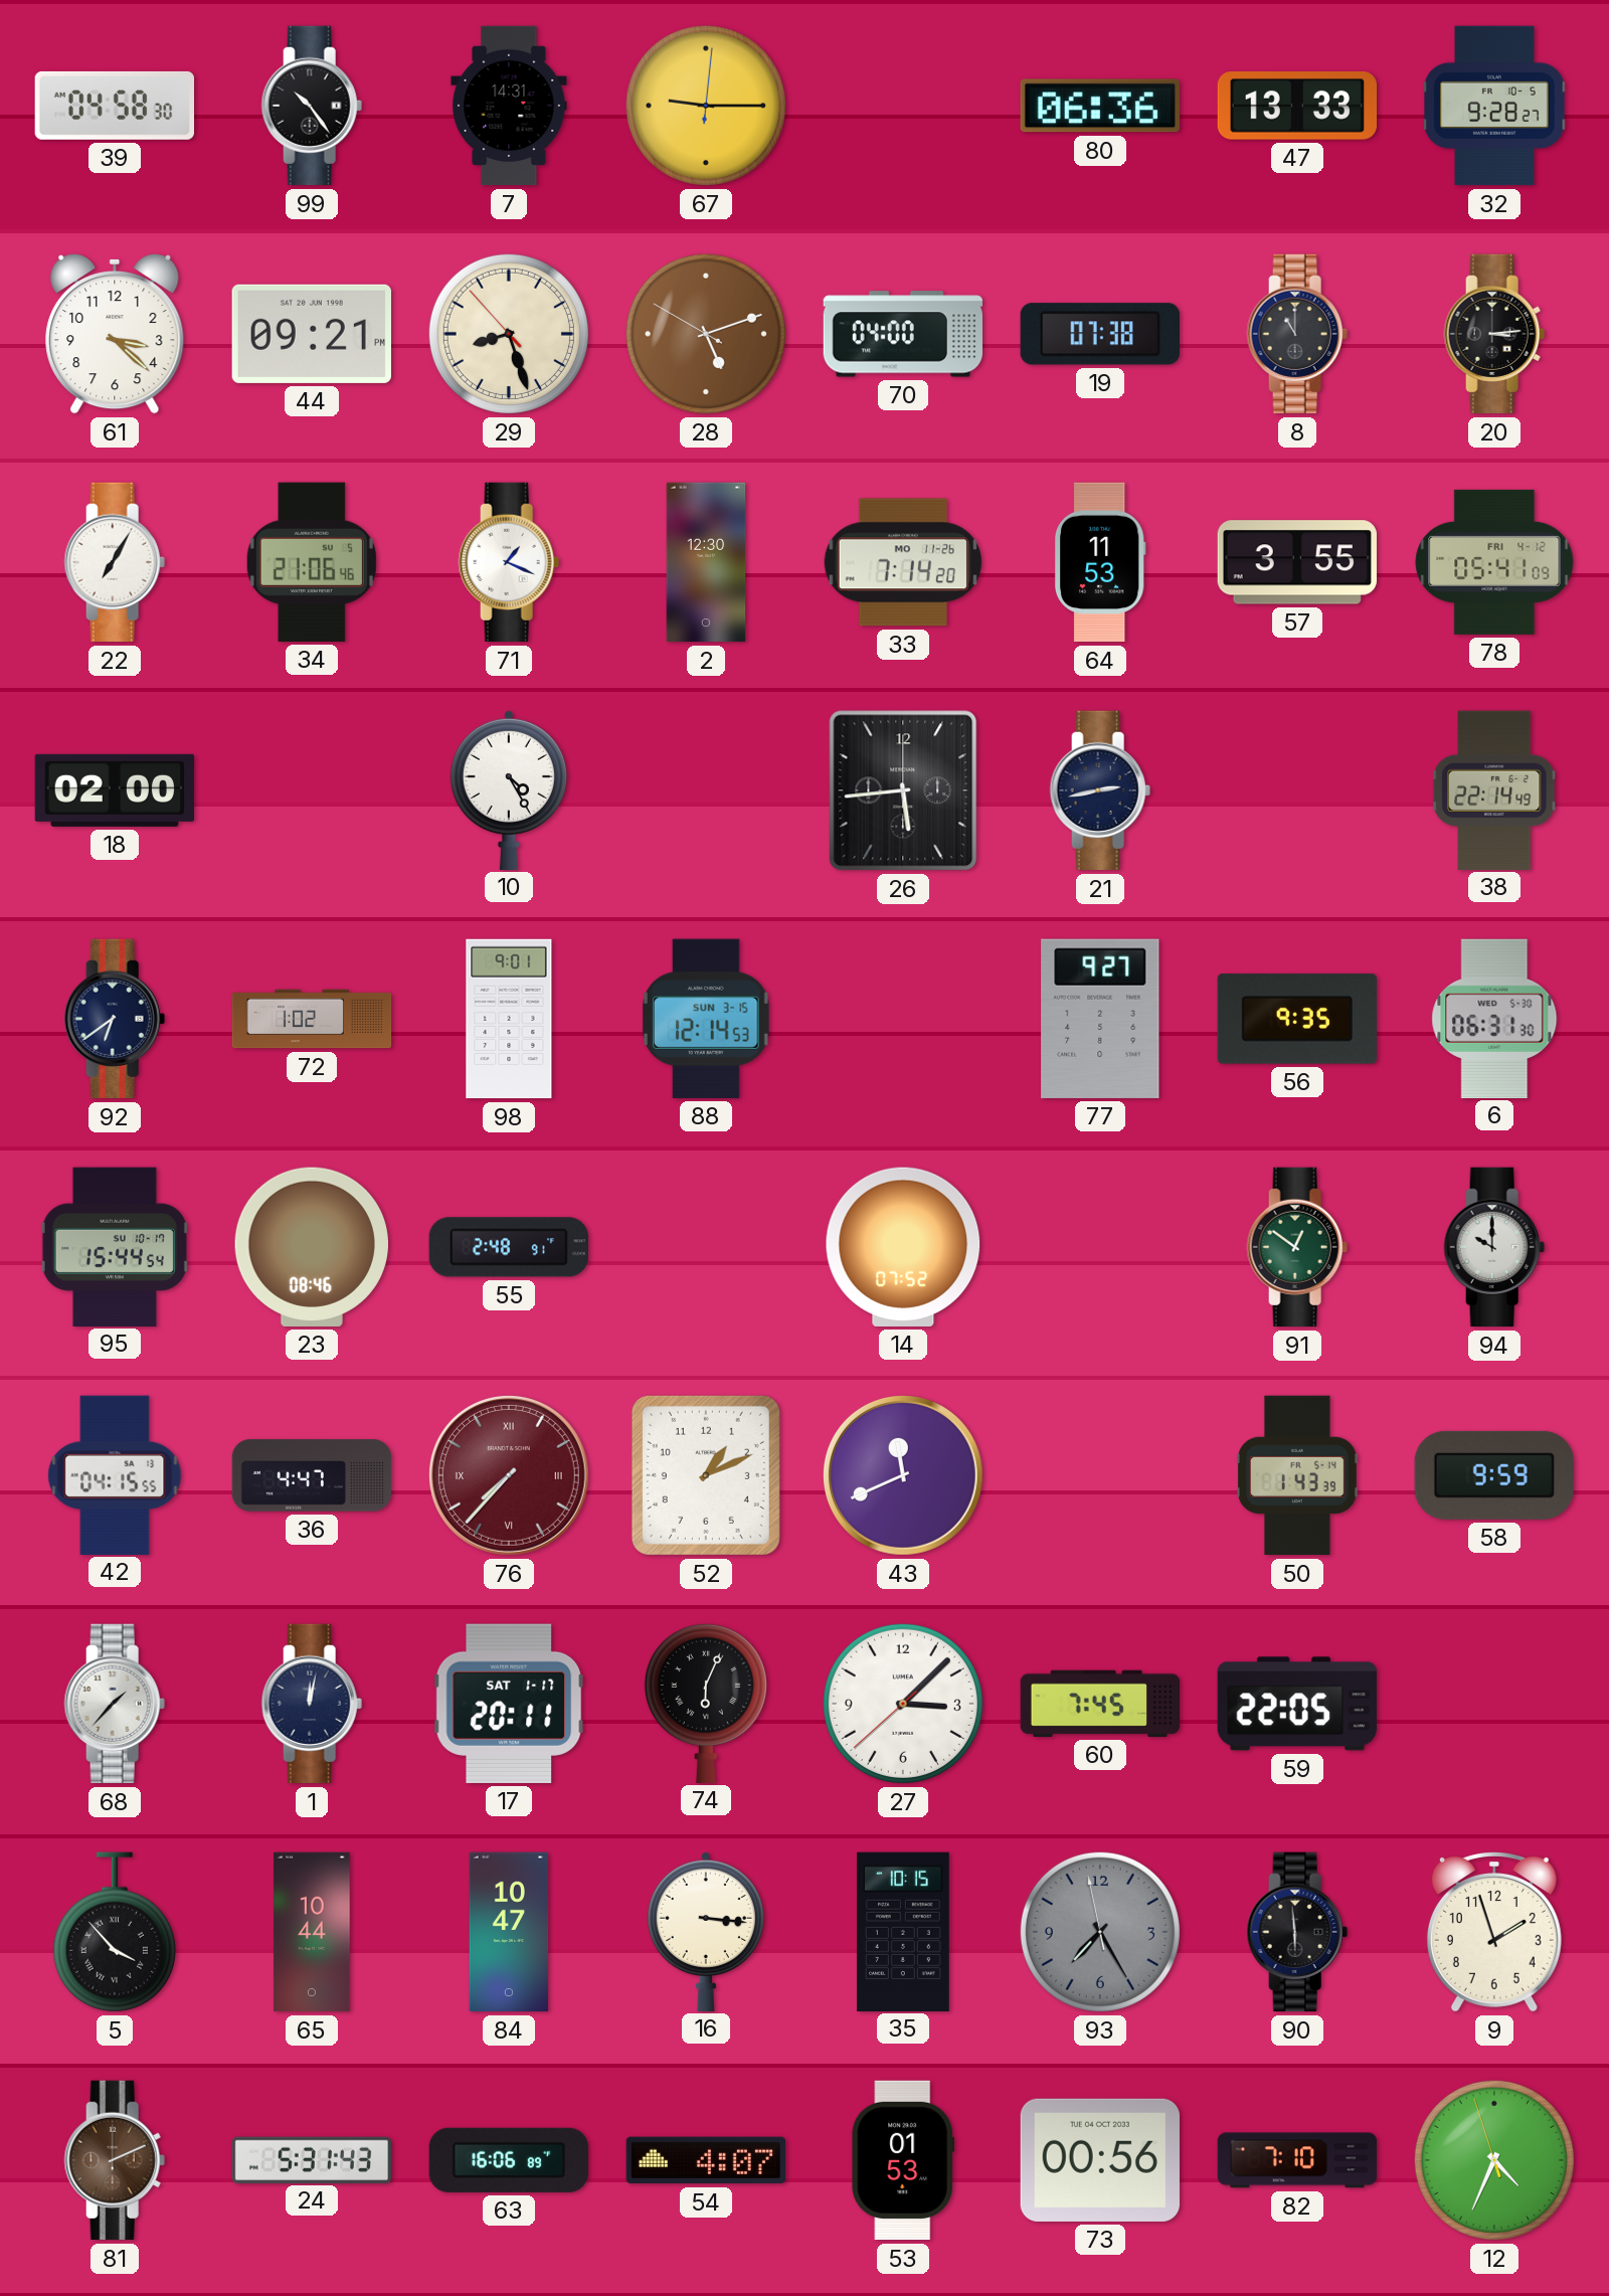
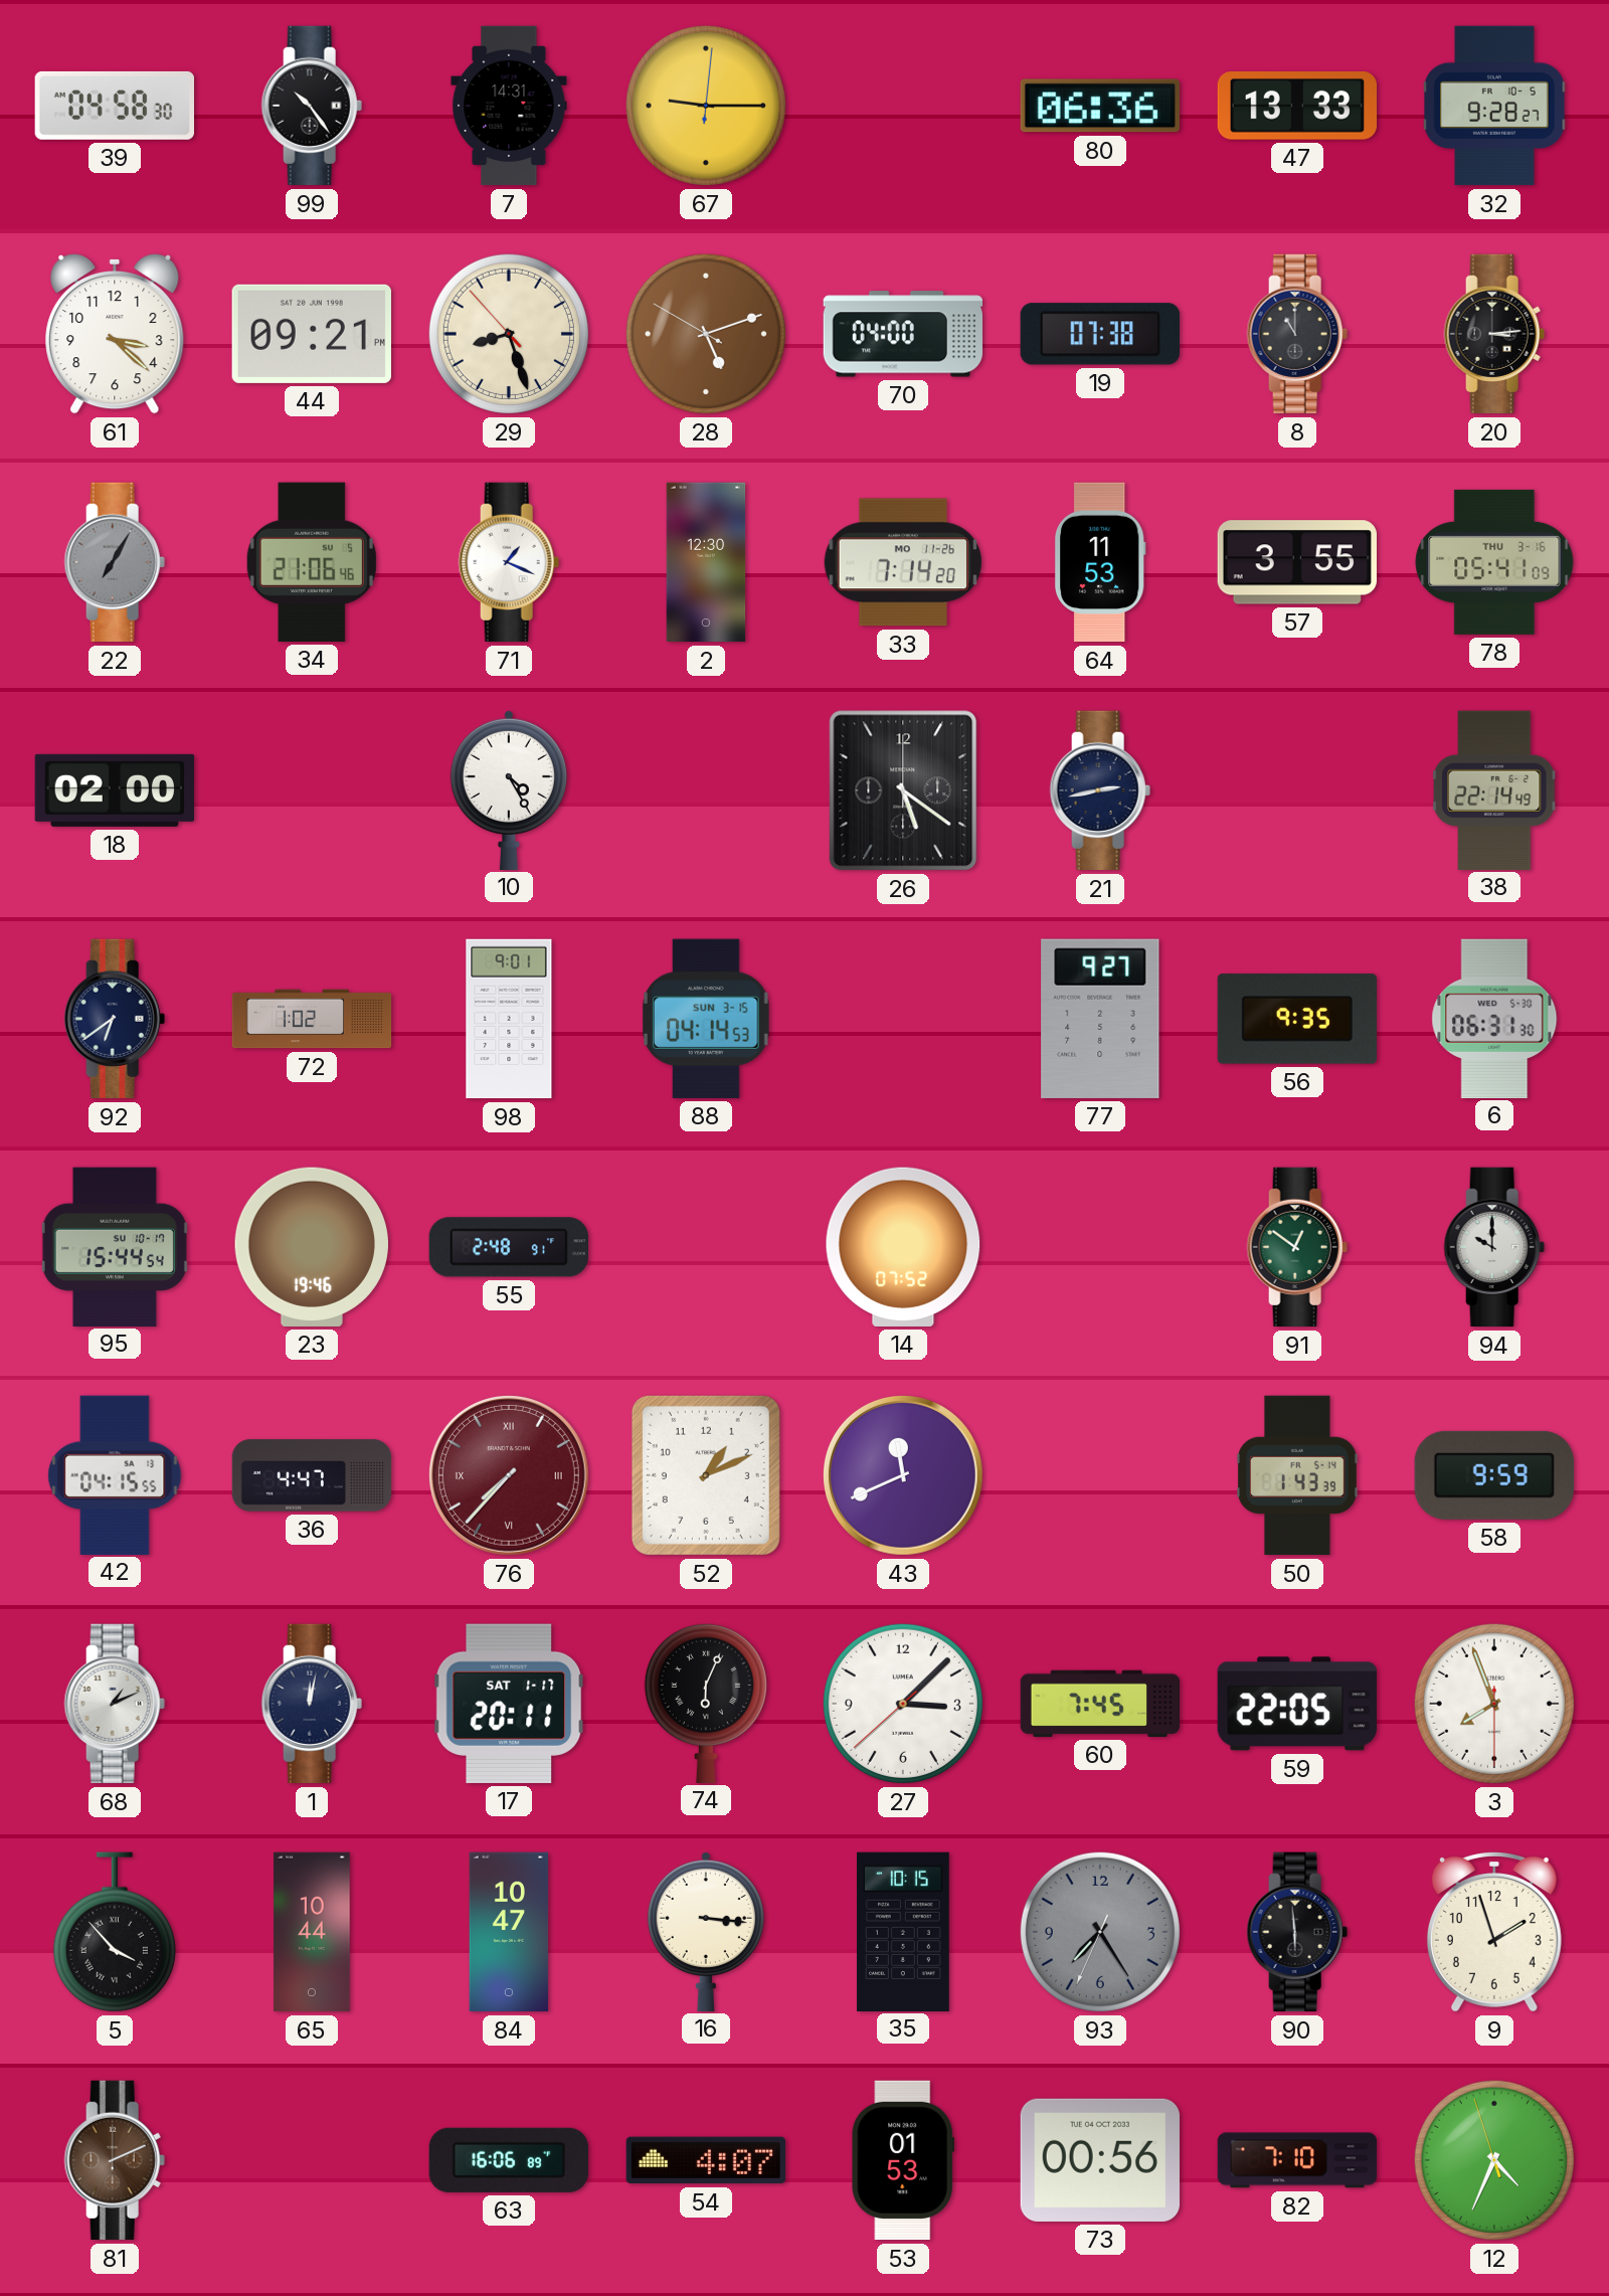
22 dial: white -> grey
78 date: FRI 4-12 -> THU 3-16
26: 5:44 -> 5:21
88: 12:14 -> 04:14
23: 08:46 -> 19:46
68: 1:37 -> 1:11
3: none -> 7:56
93: 7:24:58 -> 7:24:34
24: 5:31 -> none
